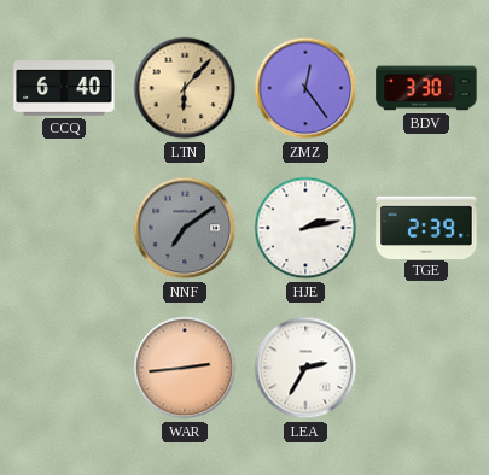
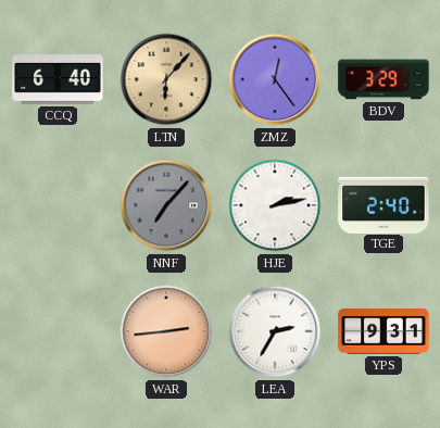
BDV: 3:30 -> 3:29
NNF: 7:09 -> 7:07
TGE: 2:39 -> 2:40
YPS: none -> 9:31
